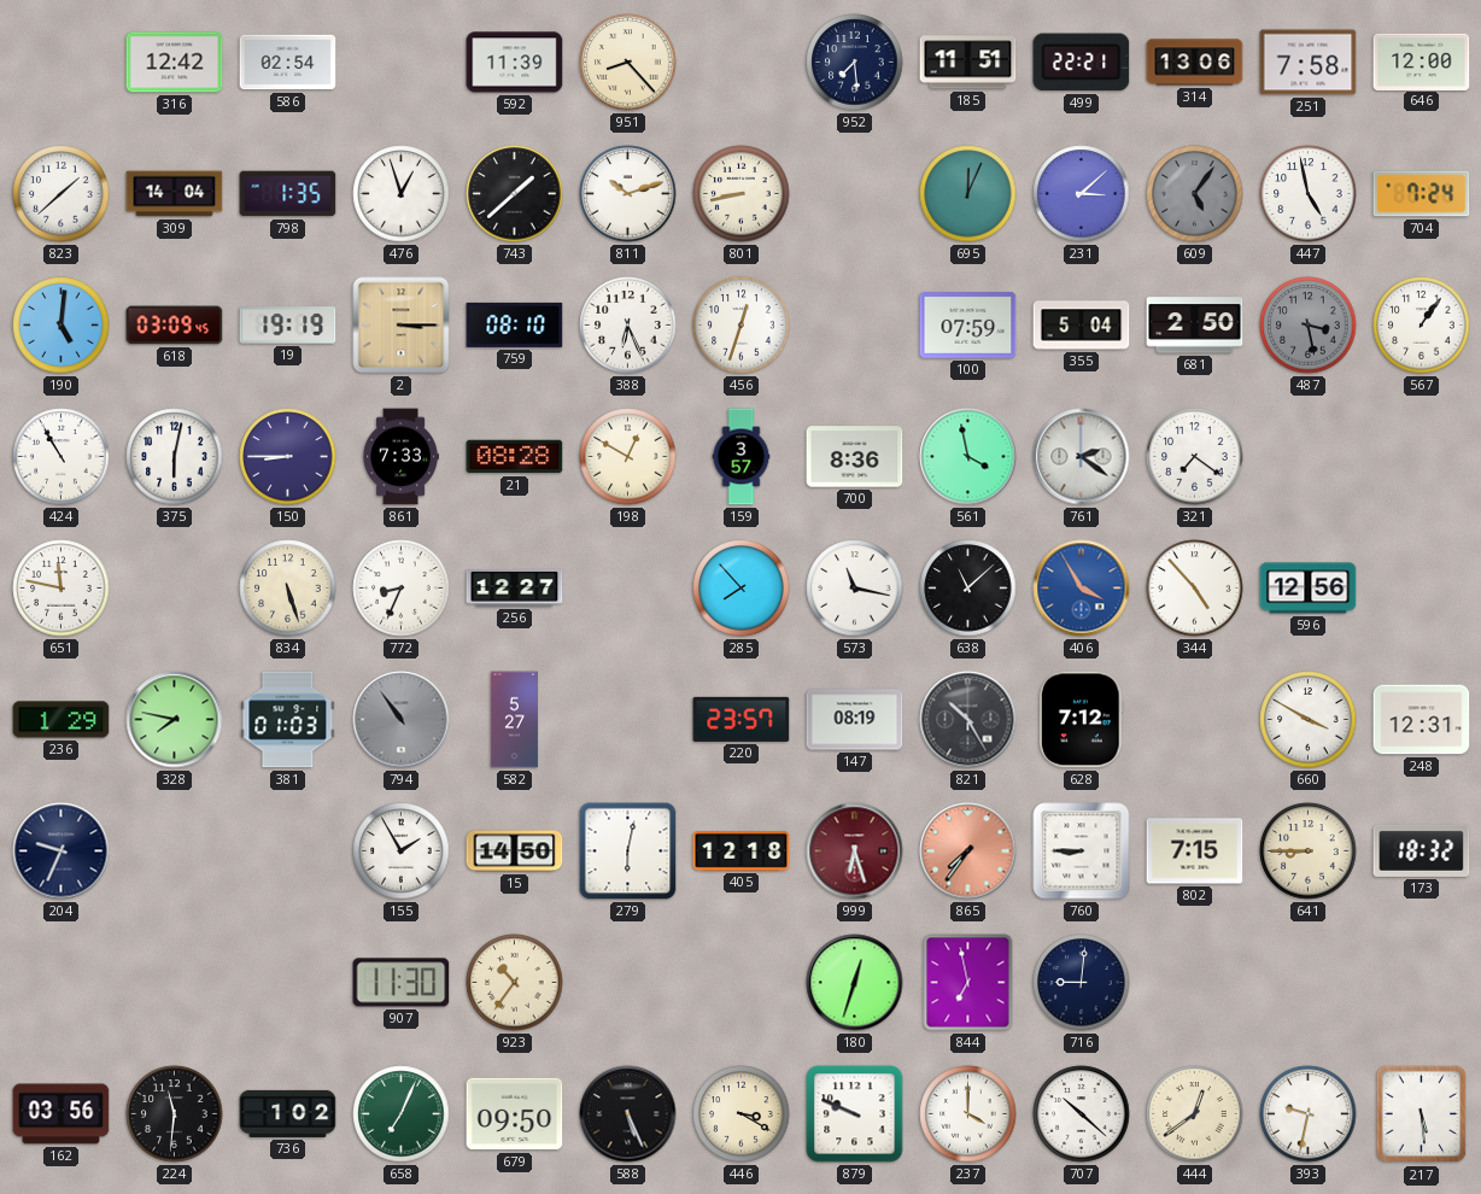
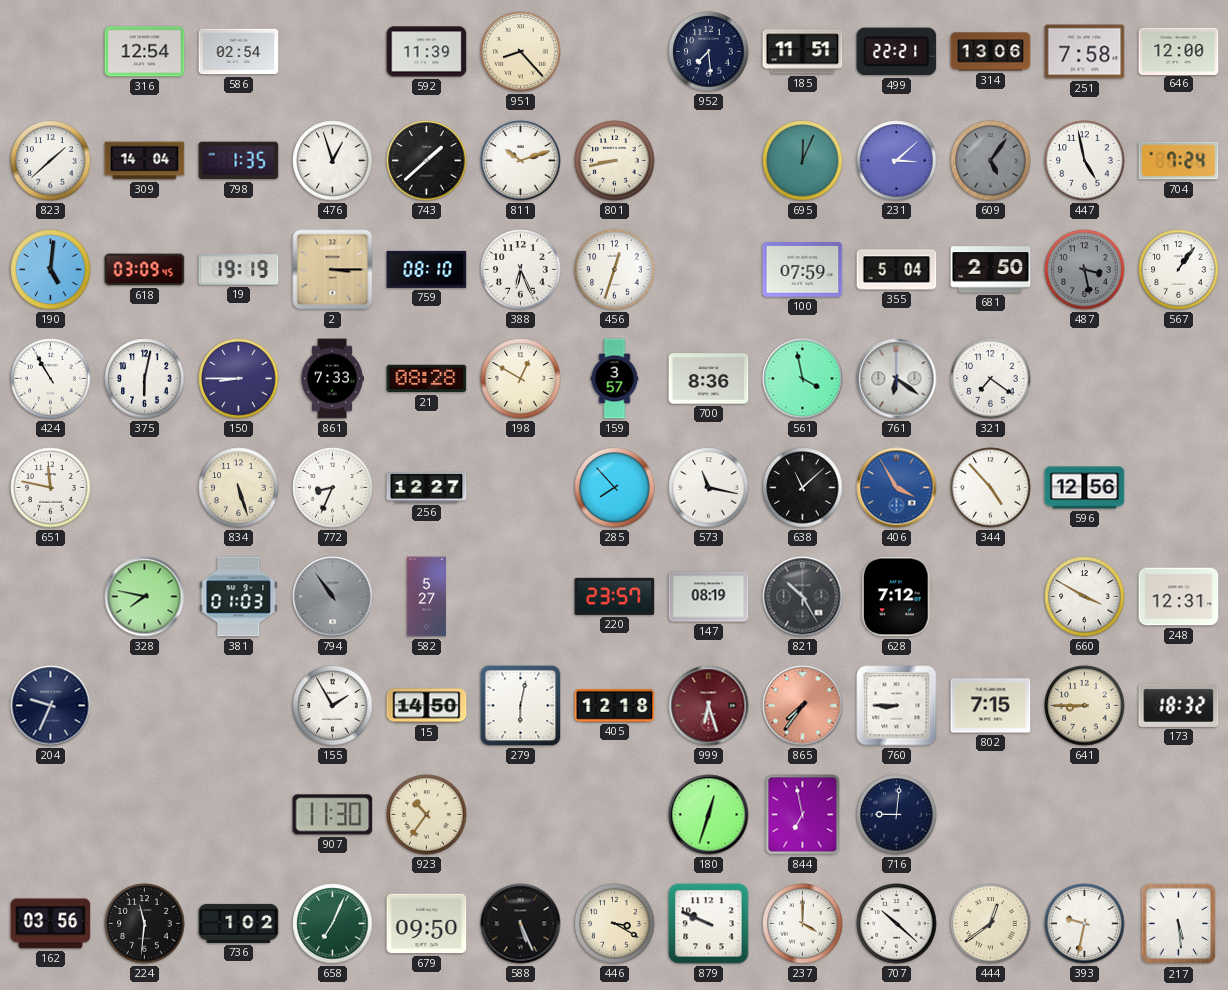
316: 12:42 -> 12:54
761: 2:21 -> 6:21
236: 1:29 -> none
